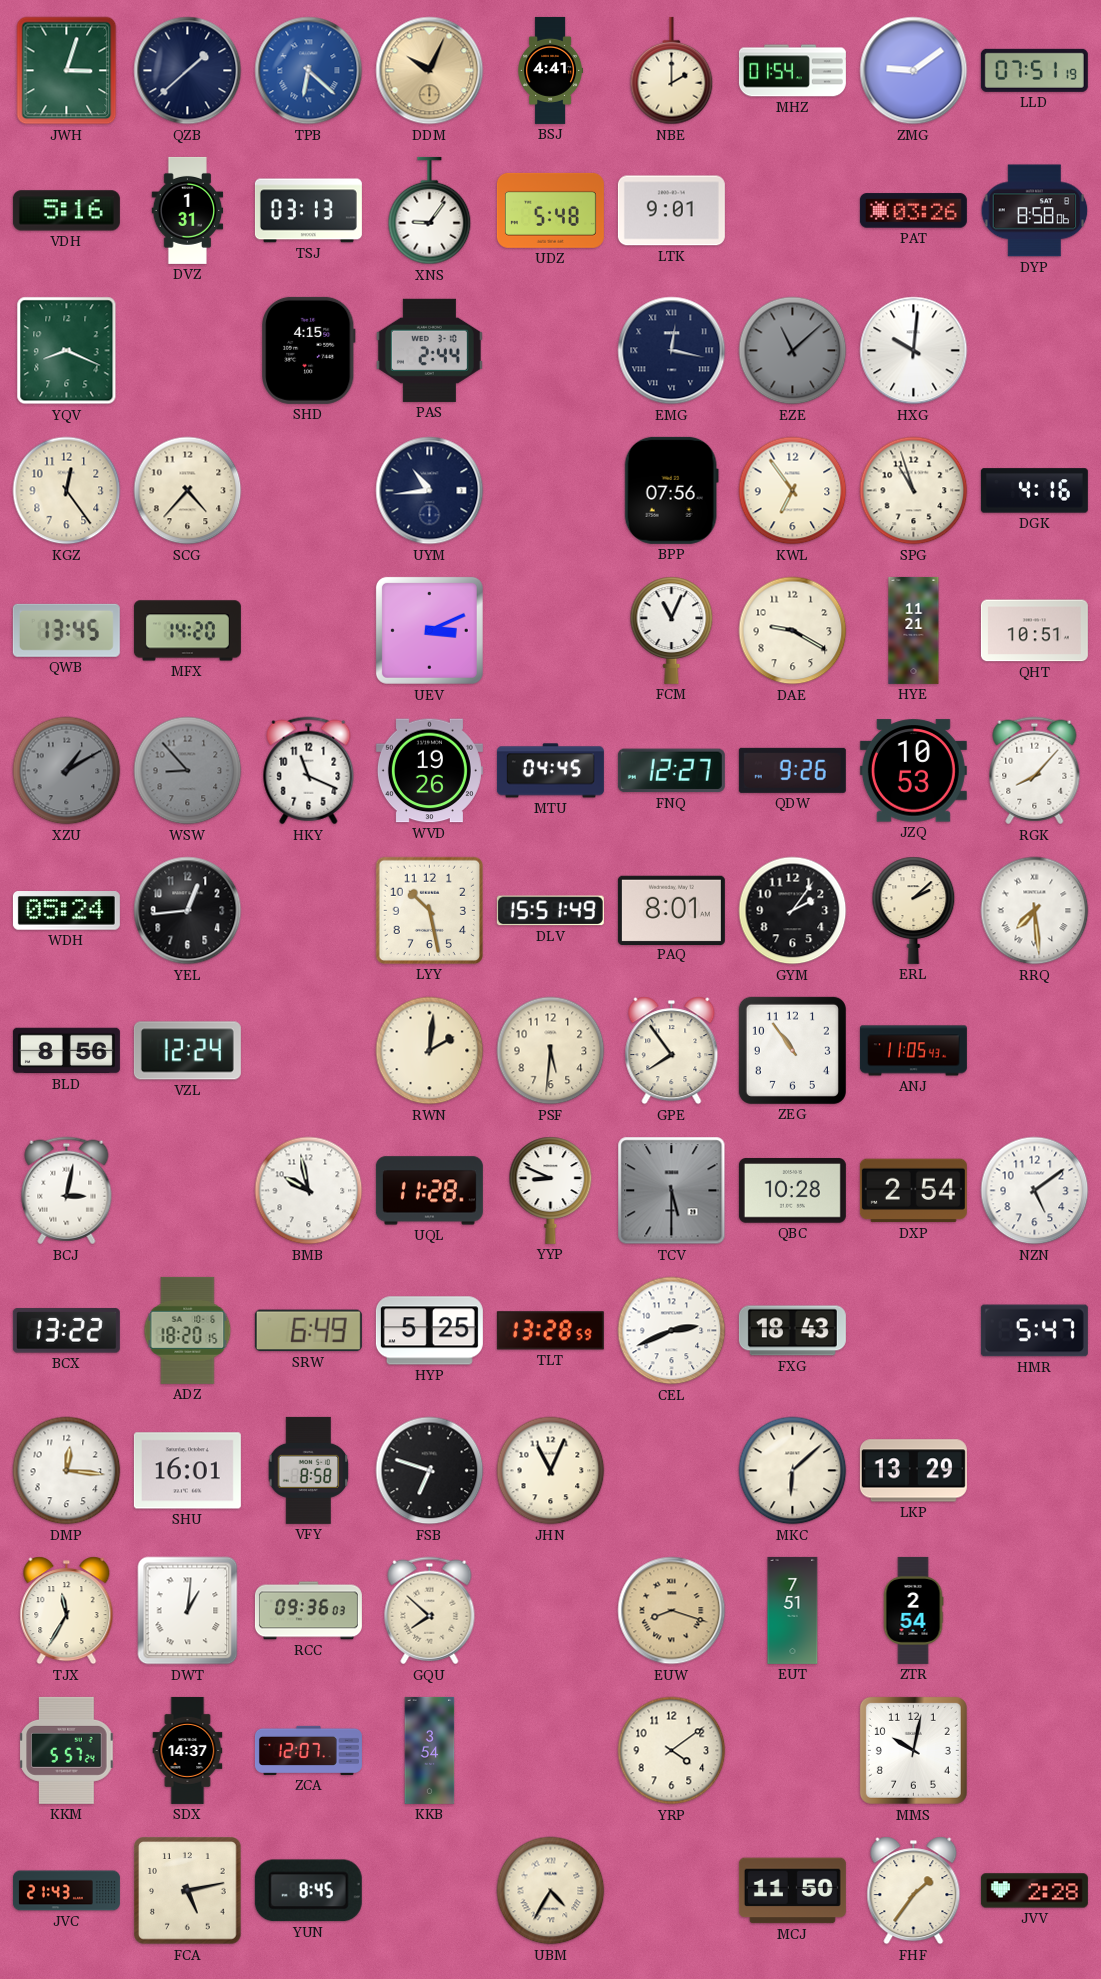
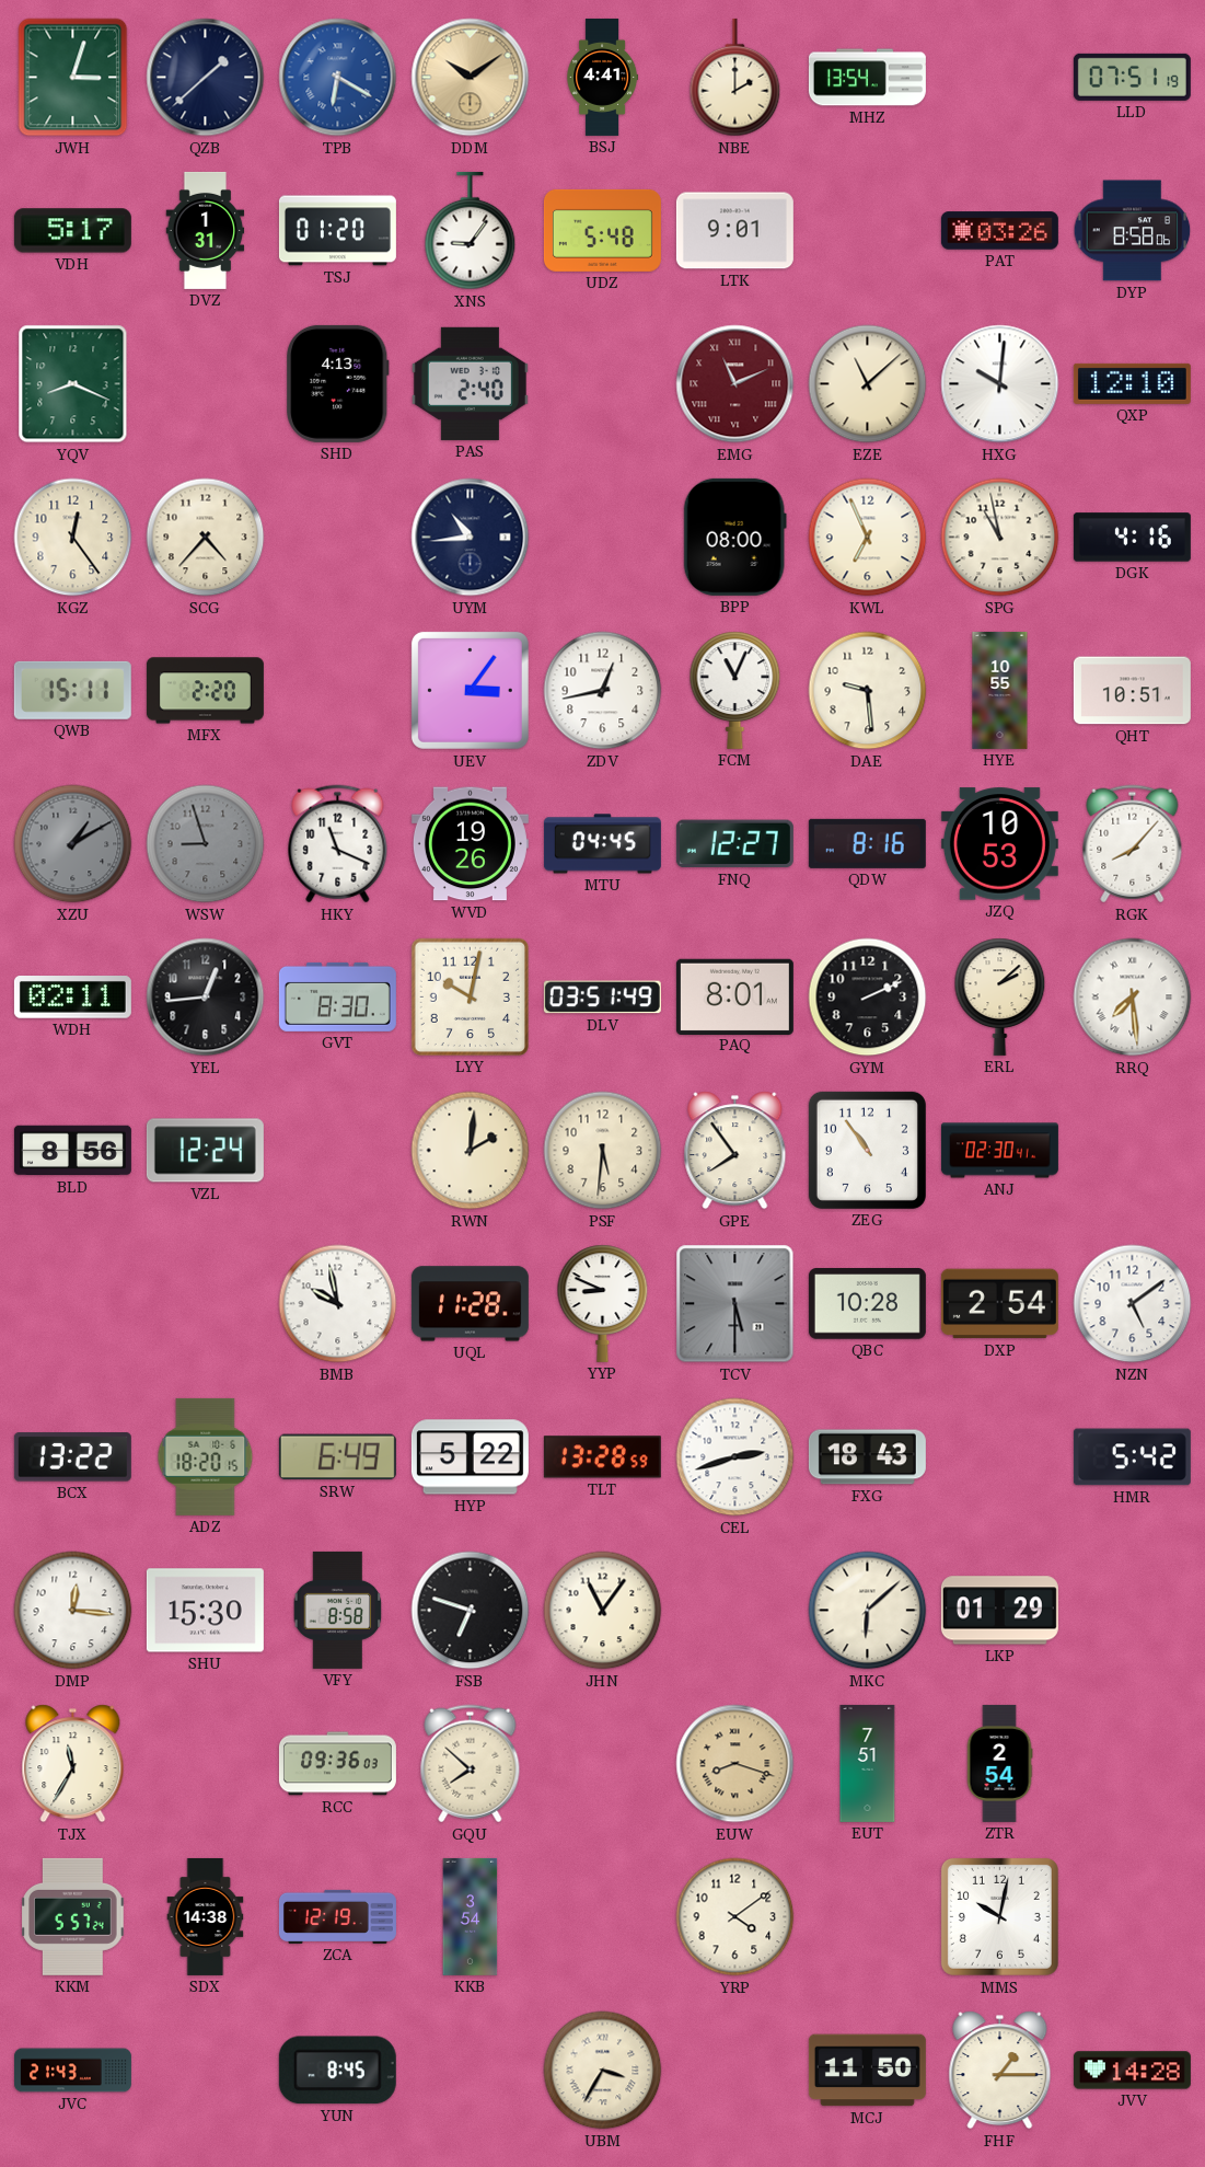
TPB: 6:22 -> 6:20
DDM: 10:04 -> 10:09
MHZ: 01:54 -> 13:54
ZMG: 9:09 -> none
VDH: 5:16 -> 5:17
TSJ: 03:13 -> 01:20
SHD: 4:15 -> 4:13
PAS: 2:44 -> 2:40
EMG: 12:17 -> 11:11
EMG dial: navy -> burgundy
EZE dial: grey -> cream
QXP: none -> 12:10
BPP: 07:56 -> 08:00
KWL: 6:54 -> 6:56
SPG: 10:57 -> 10:58
QWB: 13:45 -> 15:11
MFX: 14:20 -> 2:20
UEV: 3:11 -> 3:06
ZDV: none -> 12:43
DAE: 9:20 -> 9:29
HYE: 11:21 -> 10:55
WSW: 8:53 -> 8:57
QDW: 9:26 -> 8:16
WDH: 05:24 -> 02:11
GVT: none -> 8:30
LYY: 10:28 -> 10:02
DLV: 15:51 -> 03:51
GYM: 2:06 -> 2:11
ANJ: 11:05 -> 02:30
BCJ: 3:02 -> none
HYP: 5:25 -> 5:22
CEL: 2:41 -> 2:42
HMR: 5:47 -> 5:42
SHU: 16:01 -> 15:30
JHN: 11:04 -> 11:06
LKP: 13:29 -> 01:29
DWT: 1:01 -> none
SDX: 14:37 -> 14:38
ZCA: 12:07 -> 12:19
FCA: 5:13 -> none
UBM: 4:35 -> 3:35
FHF: 1:36 -> 1:15
JVV: 2:28 -> 14:28
